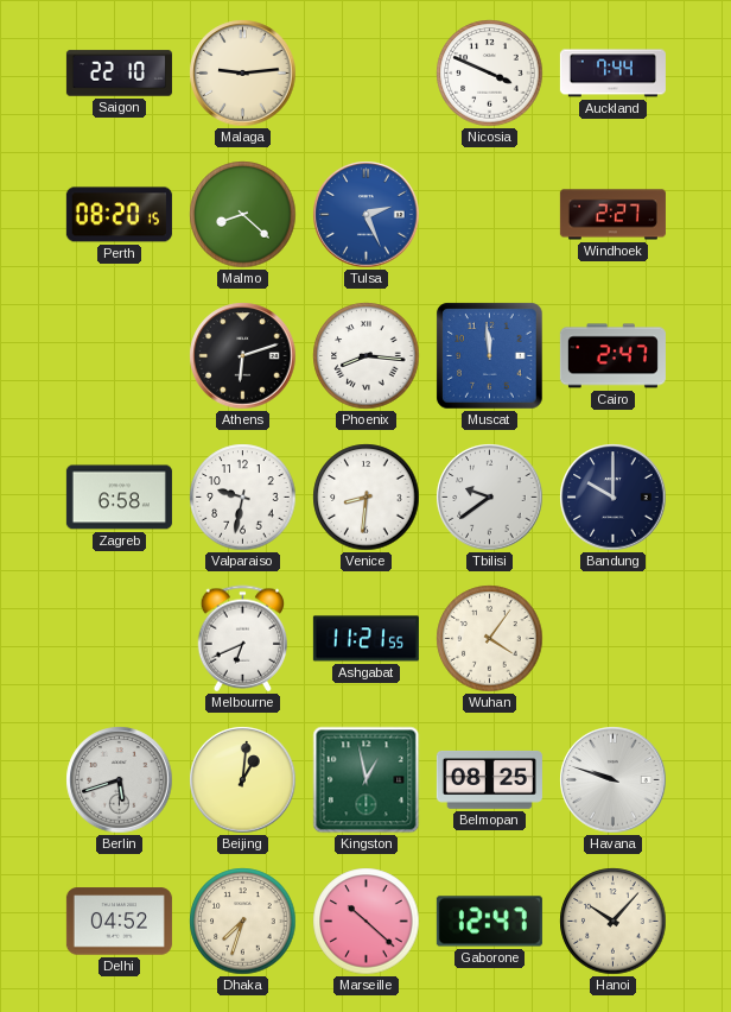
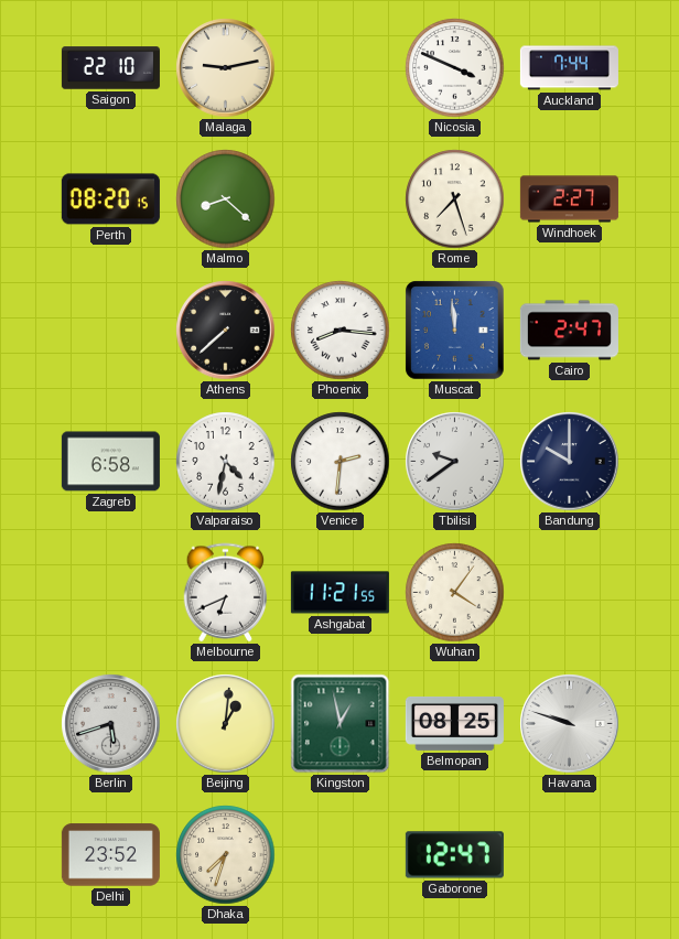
Malaga: 9:14 -> 9:13
Tulsa: 2:26 -> none
Rome: none -> 7:27
Athens: 6:12 -> 7:38
Valparaiso: 9:32 -> 4:32
Venice: 8:31 -> 2:31
Delhi: 04:52 -> 23:52
Marseille: 10:22 -> none
Hanoi: 10:07 -> none
